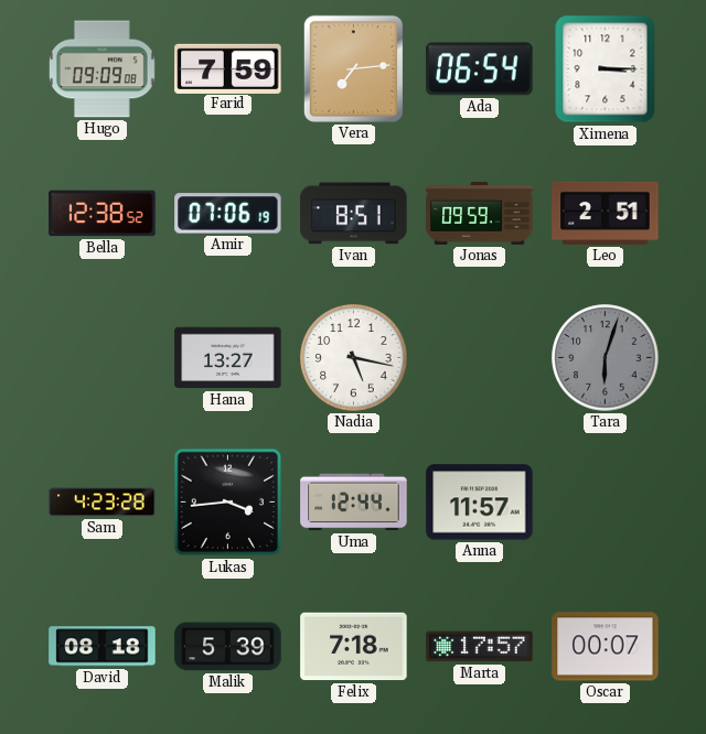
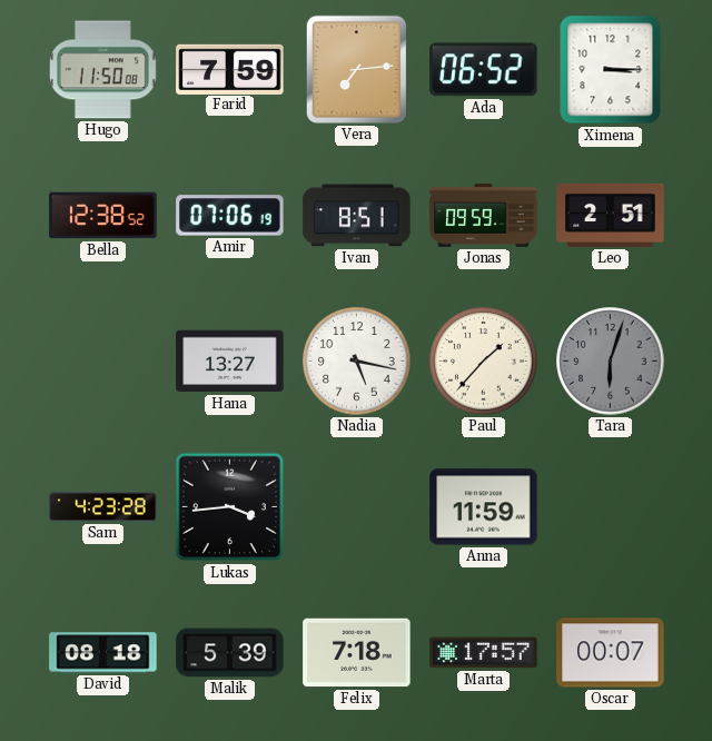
Hugo: 09:09 -> 11:50
Ada: 06:54 -> 06:52
Paul: none -> 1:37
Uma: 12:44 -> none
Anna: 11:57 -> 11:59
